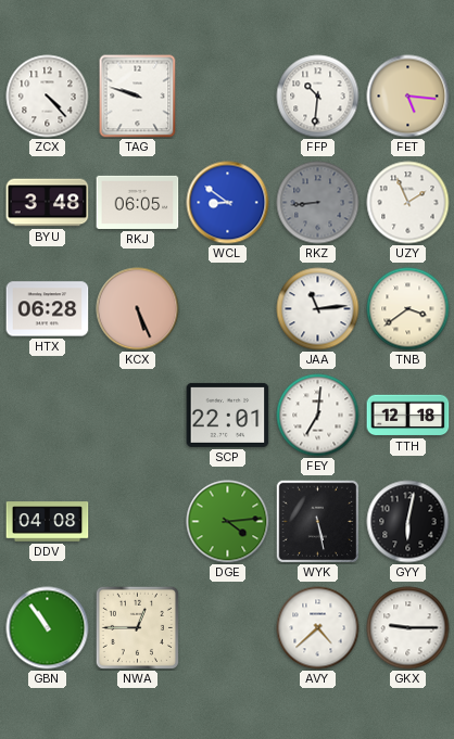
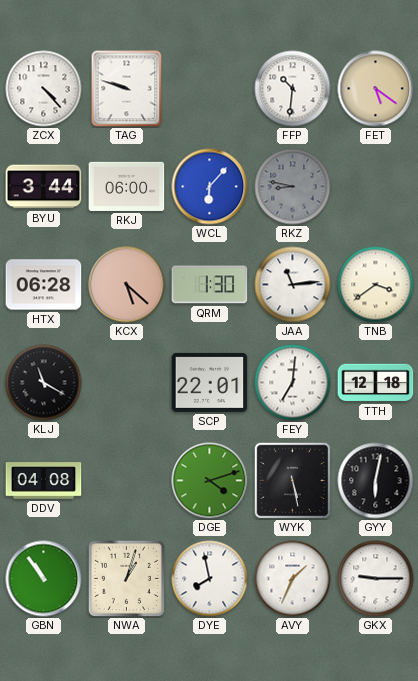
FET: 5:16 -> 5:21
BYU: 3:48 -> 3:44
RKJ: 06:05 -> 06:00
WCL: 8:51 -> 6:07
RKZ: 8:44 -> 8:47
UZY: 1:56 -> none
KCX: 5:26 -> 5:22
QRM: none -> 1:30
KLJ: none -> 11:20
DGE: 4:14 -> 4:12
NWA: 12:45 -> 1:03
DYE: none -> 7:58
AVY: 4:38 -> 1:34
